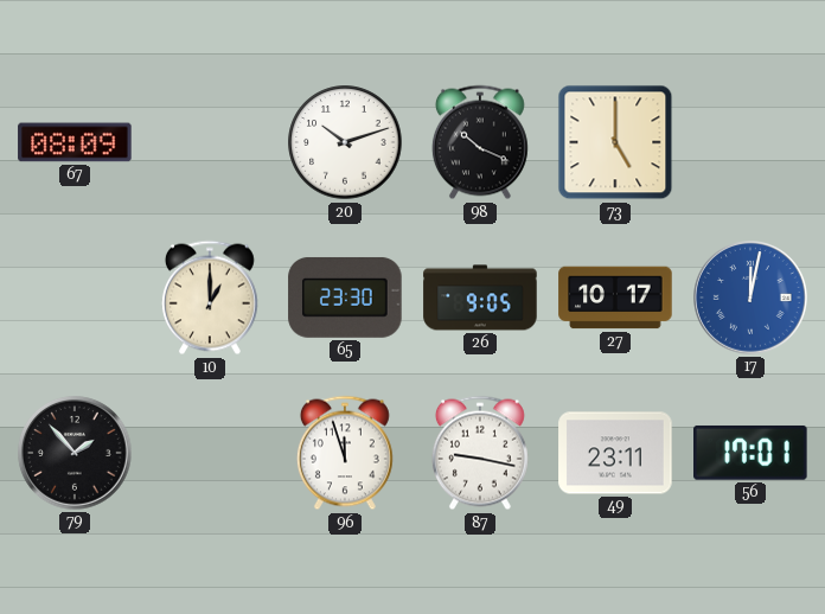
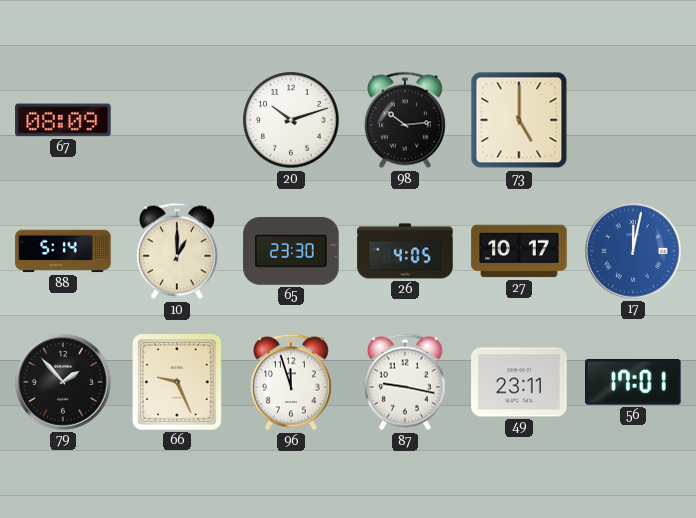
98: 10:19 -> 10:14
88: none -> 5:14
26: 9:05 -> 4:05
66: none -> 9:26
